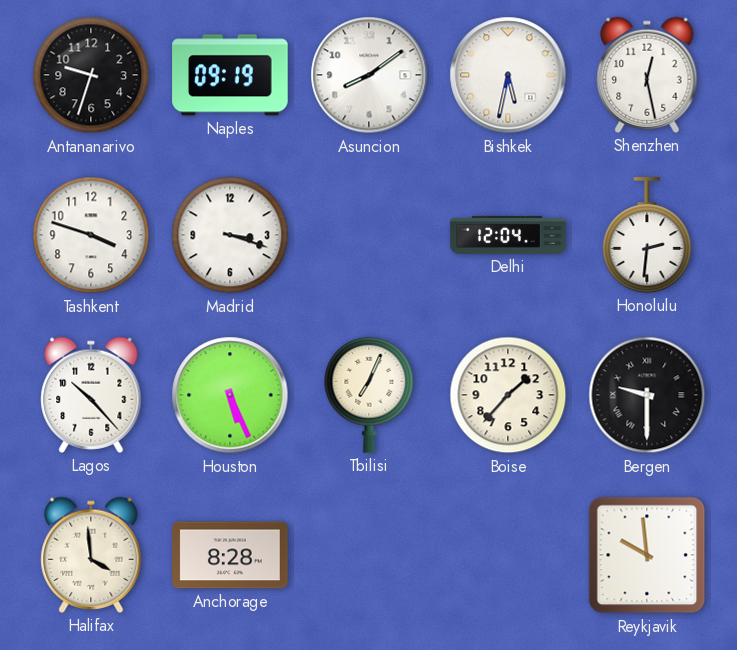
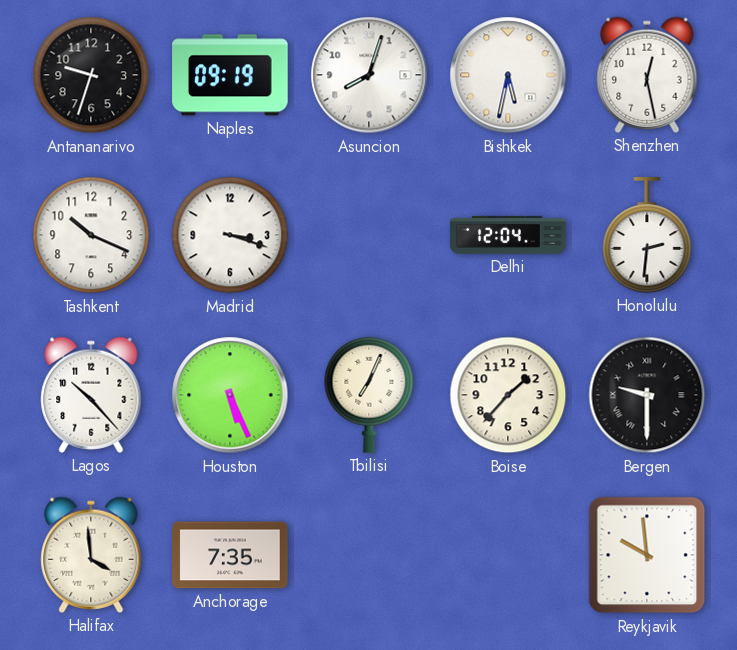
Asuncion: 8:09 -> 8:03
Tashkent: 3:48 -> 10:19
Anchorage: 8:28 -> 7:35
